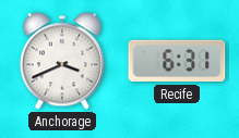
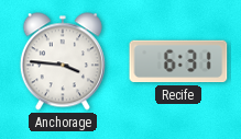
Anchorage: 3:41 -> 3:46
